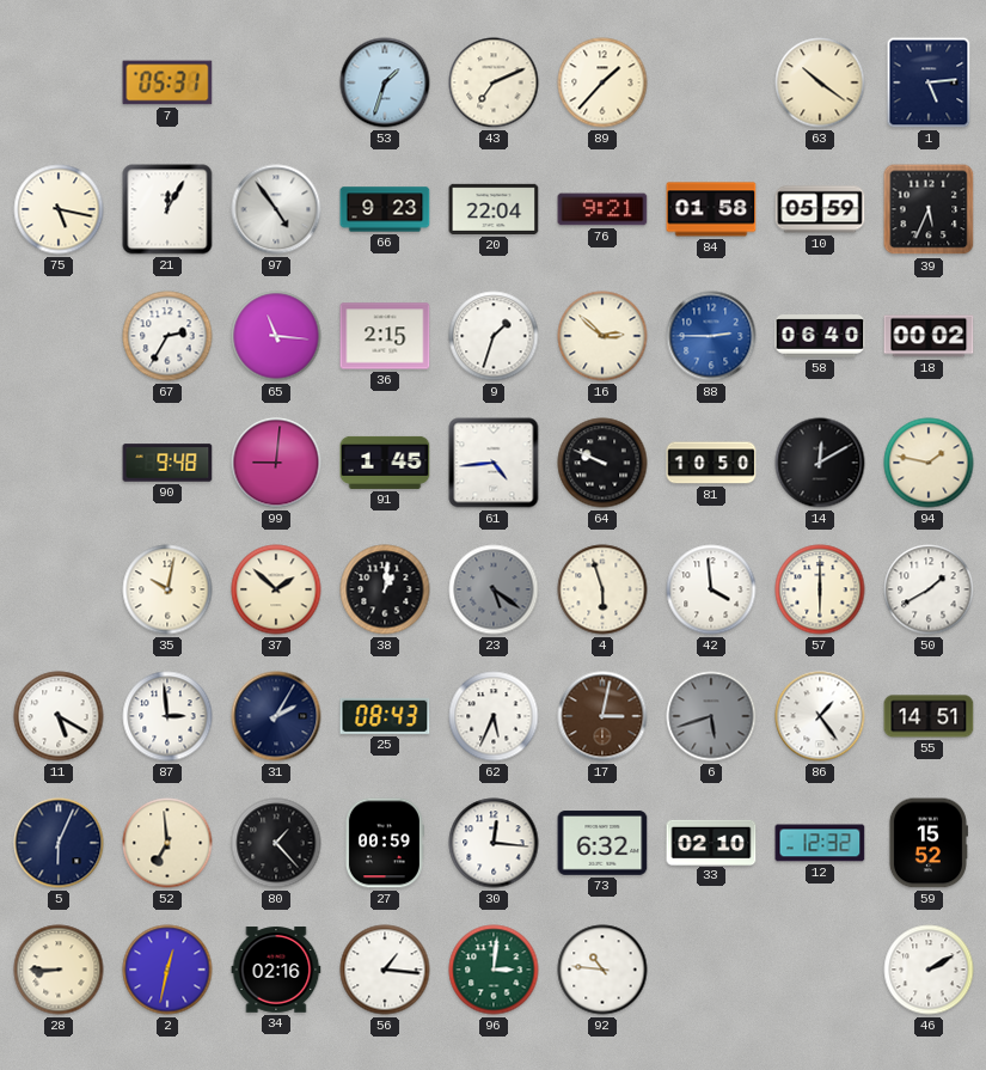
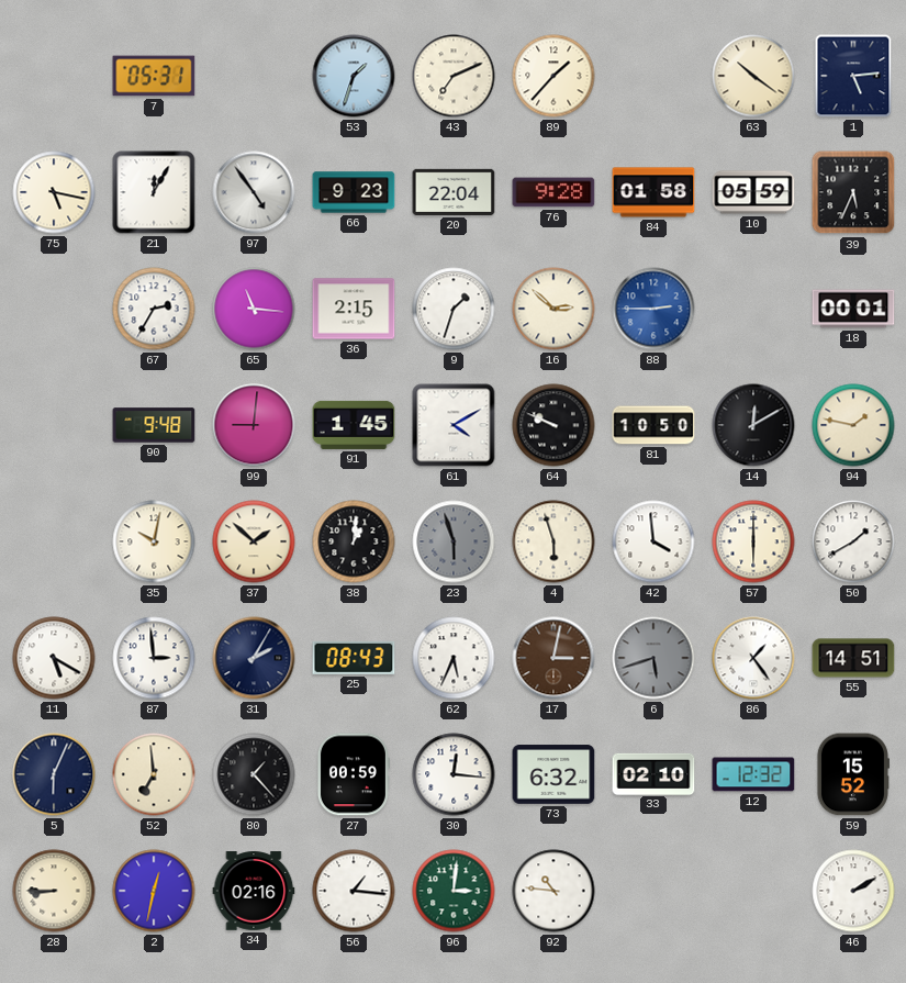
76: 9:21 -> 9:28
58: 06:40 -> none
18: 00:02 -> 00:01
61: 4:44 -> 4:10
23: 5:21 -> 5:57
